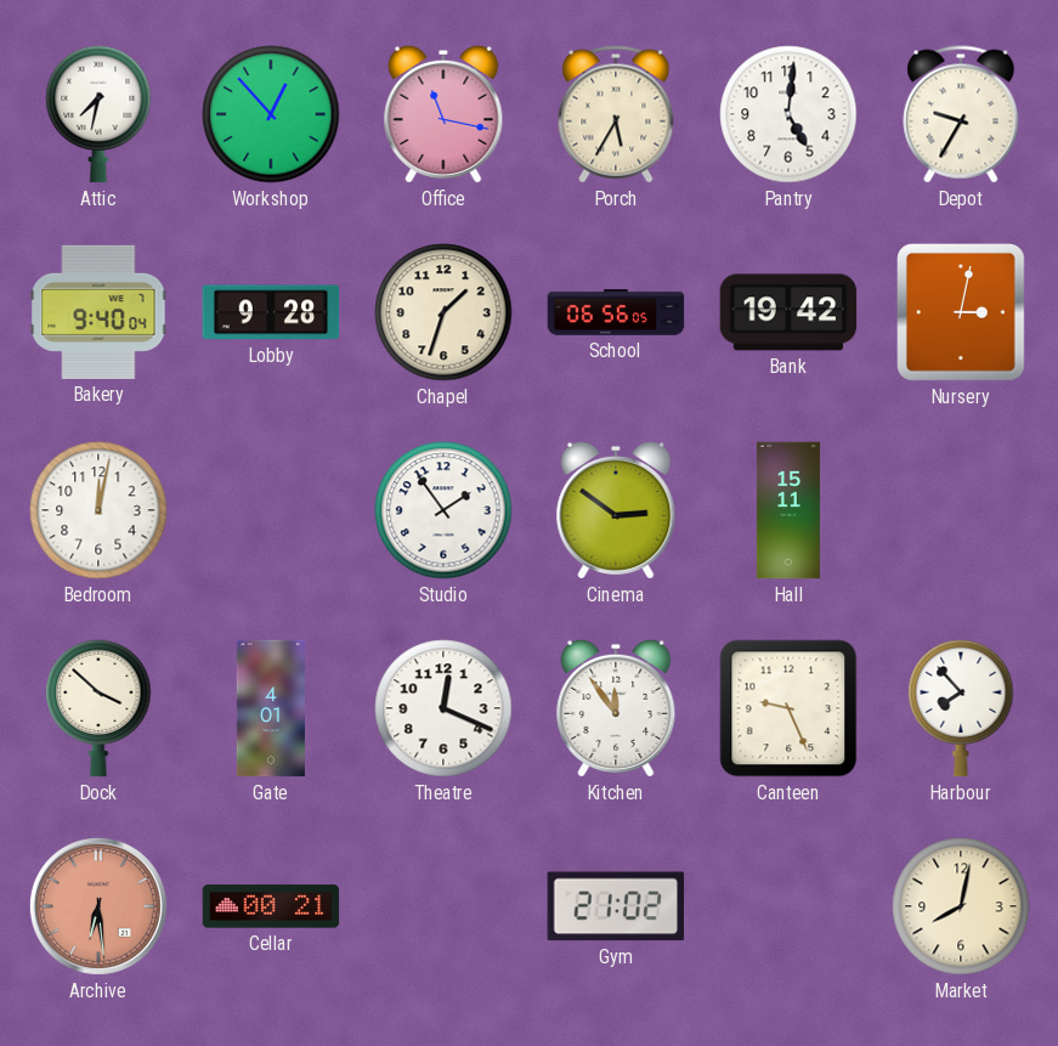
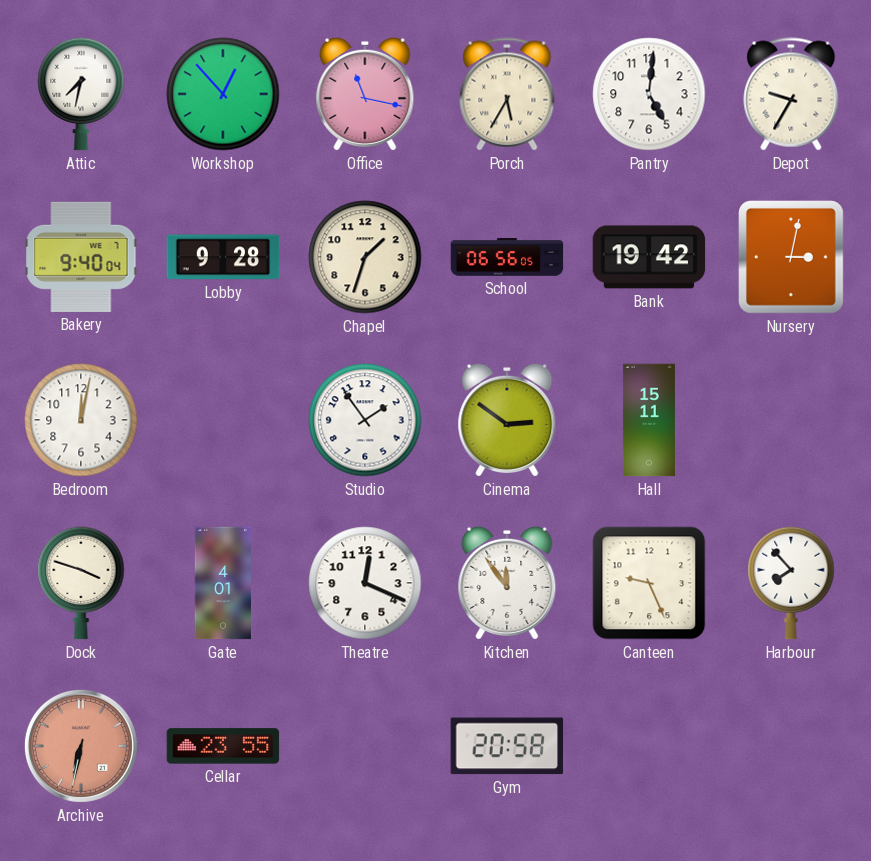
Dock: 3:52 -> 3:48
Archive: 6:29 -> 6:32
Cellar: 00:21 -> 23:55
Gym: 21:02 -> 20:58
Market: 8:02 -> none
